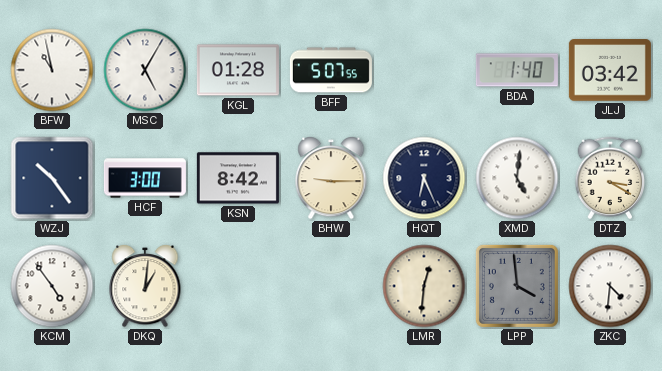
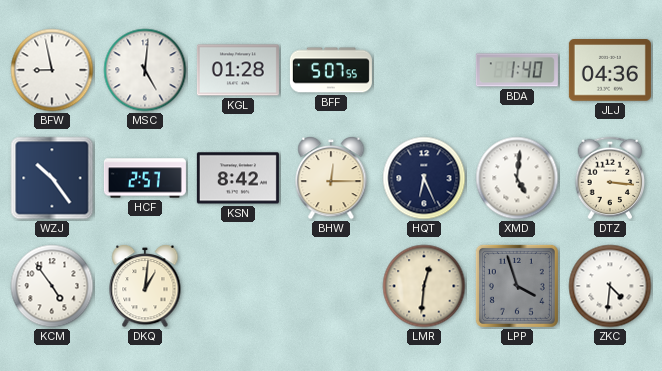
BFW: 10:58 -> 8:58
MSC: 5:05 -> 5:01
JLJ: 03:42 -> 04:36
HCF: 3:00 -> 2:57
BHW: 9:15 -> 12:15
DTZ: 3:20 -> 3:16
LPP: 3:59 -> 3:57
